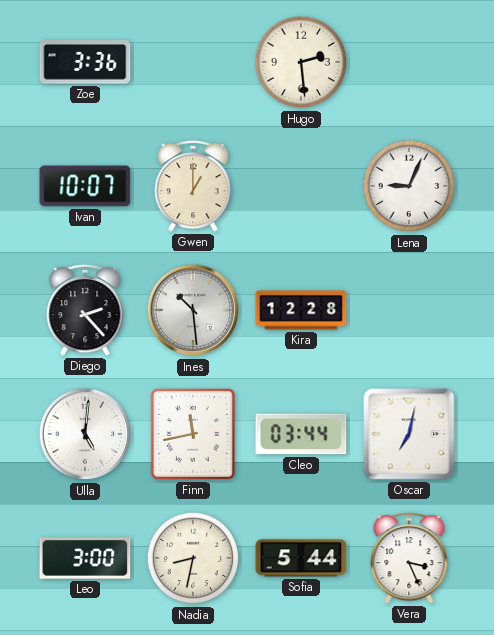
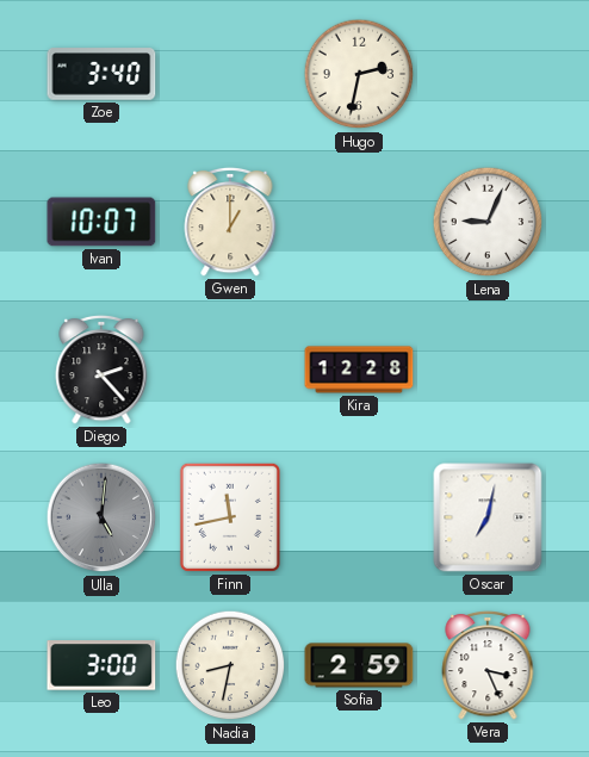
Zoe: 3:36 -> 3:40
Hugo: 2:29 -> 2:32
Ines: 10:29 -> none
Ulla dial: white -> grey
Cleo: 03:44 -> none
Sofia: 5:44 -> 2:59
